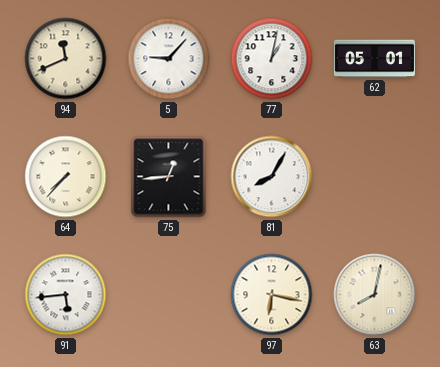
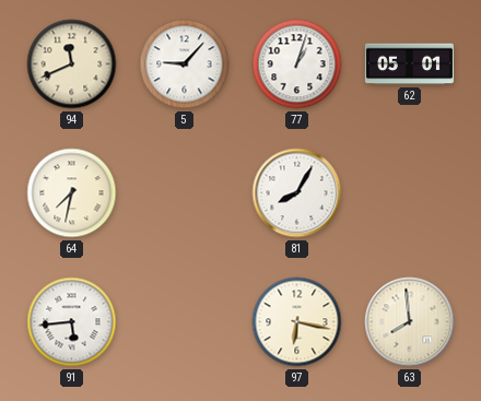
77: 1:02 -> 1:03
64: 7:37 -> 7:32
75: 12:44 -> none
63: 8:02 -> 7:59
